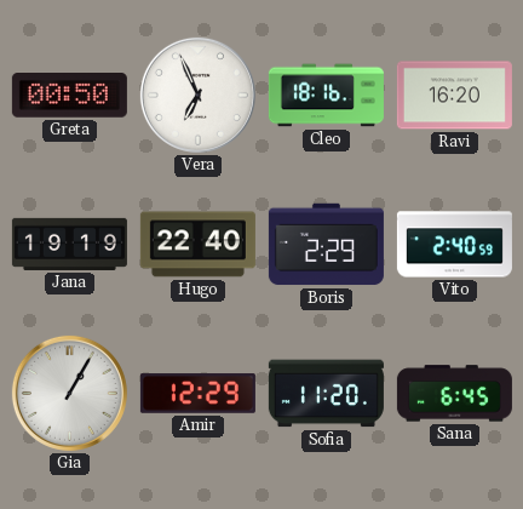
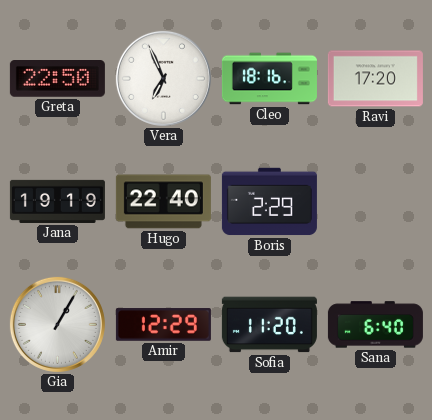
Greta: 00:50 -> 22:50
Ravi: 16:20 -> 17:20
Vito: 2:40 -> none
Sana: 6:45 -> 6:40
